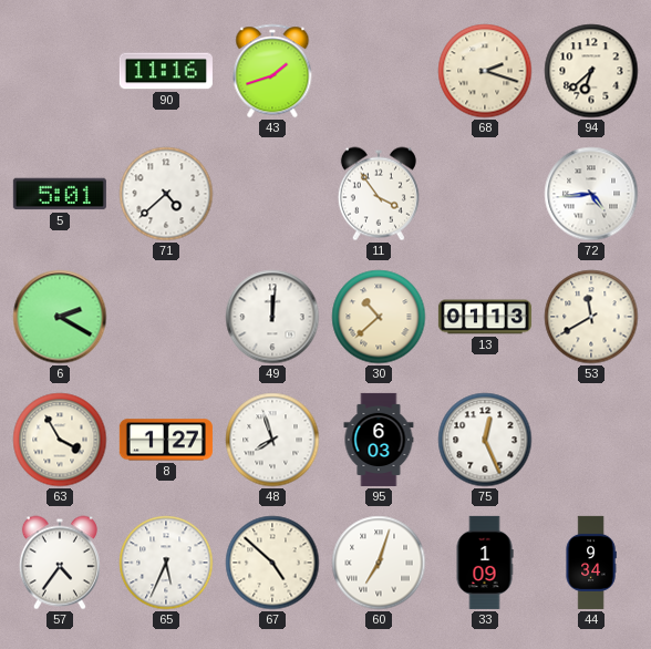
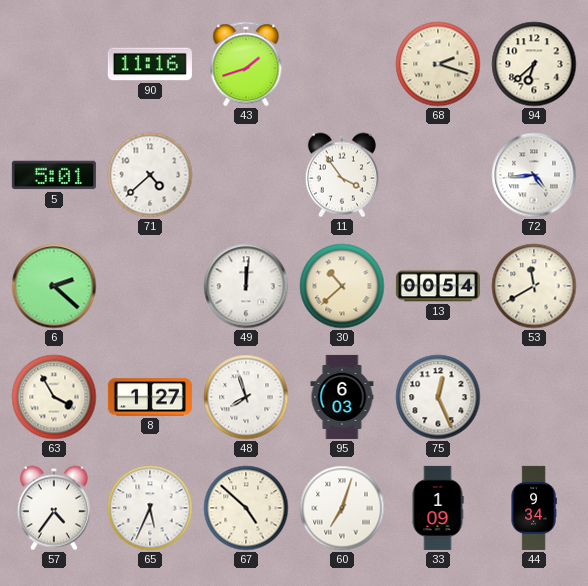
6: 2:20 -> 2:22
13: 01:13 -> 00:54
